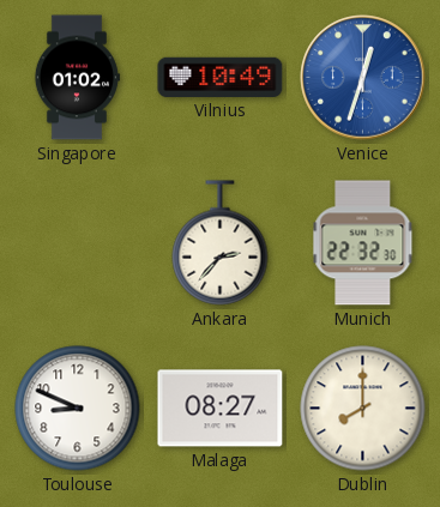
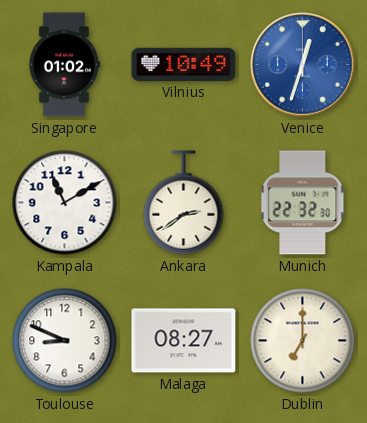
Kampala: none -> 11:10
Ankara: 2:37 -> 2:39
Dublin: 8:00 -> 7:00
